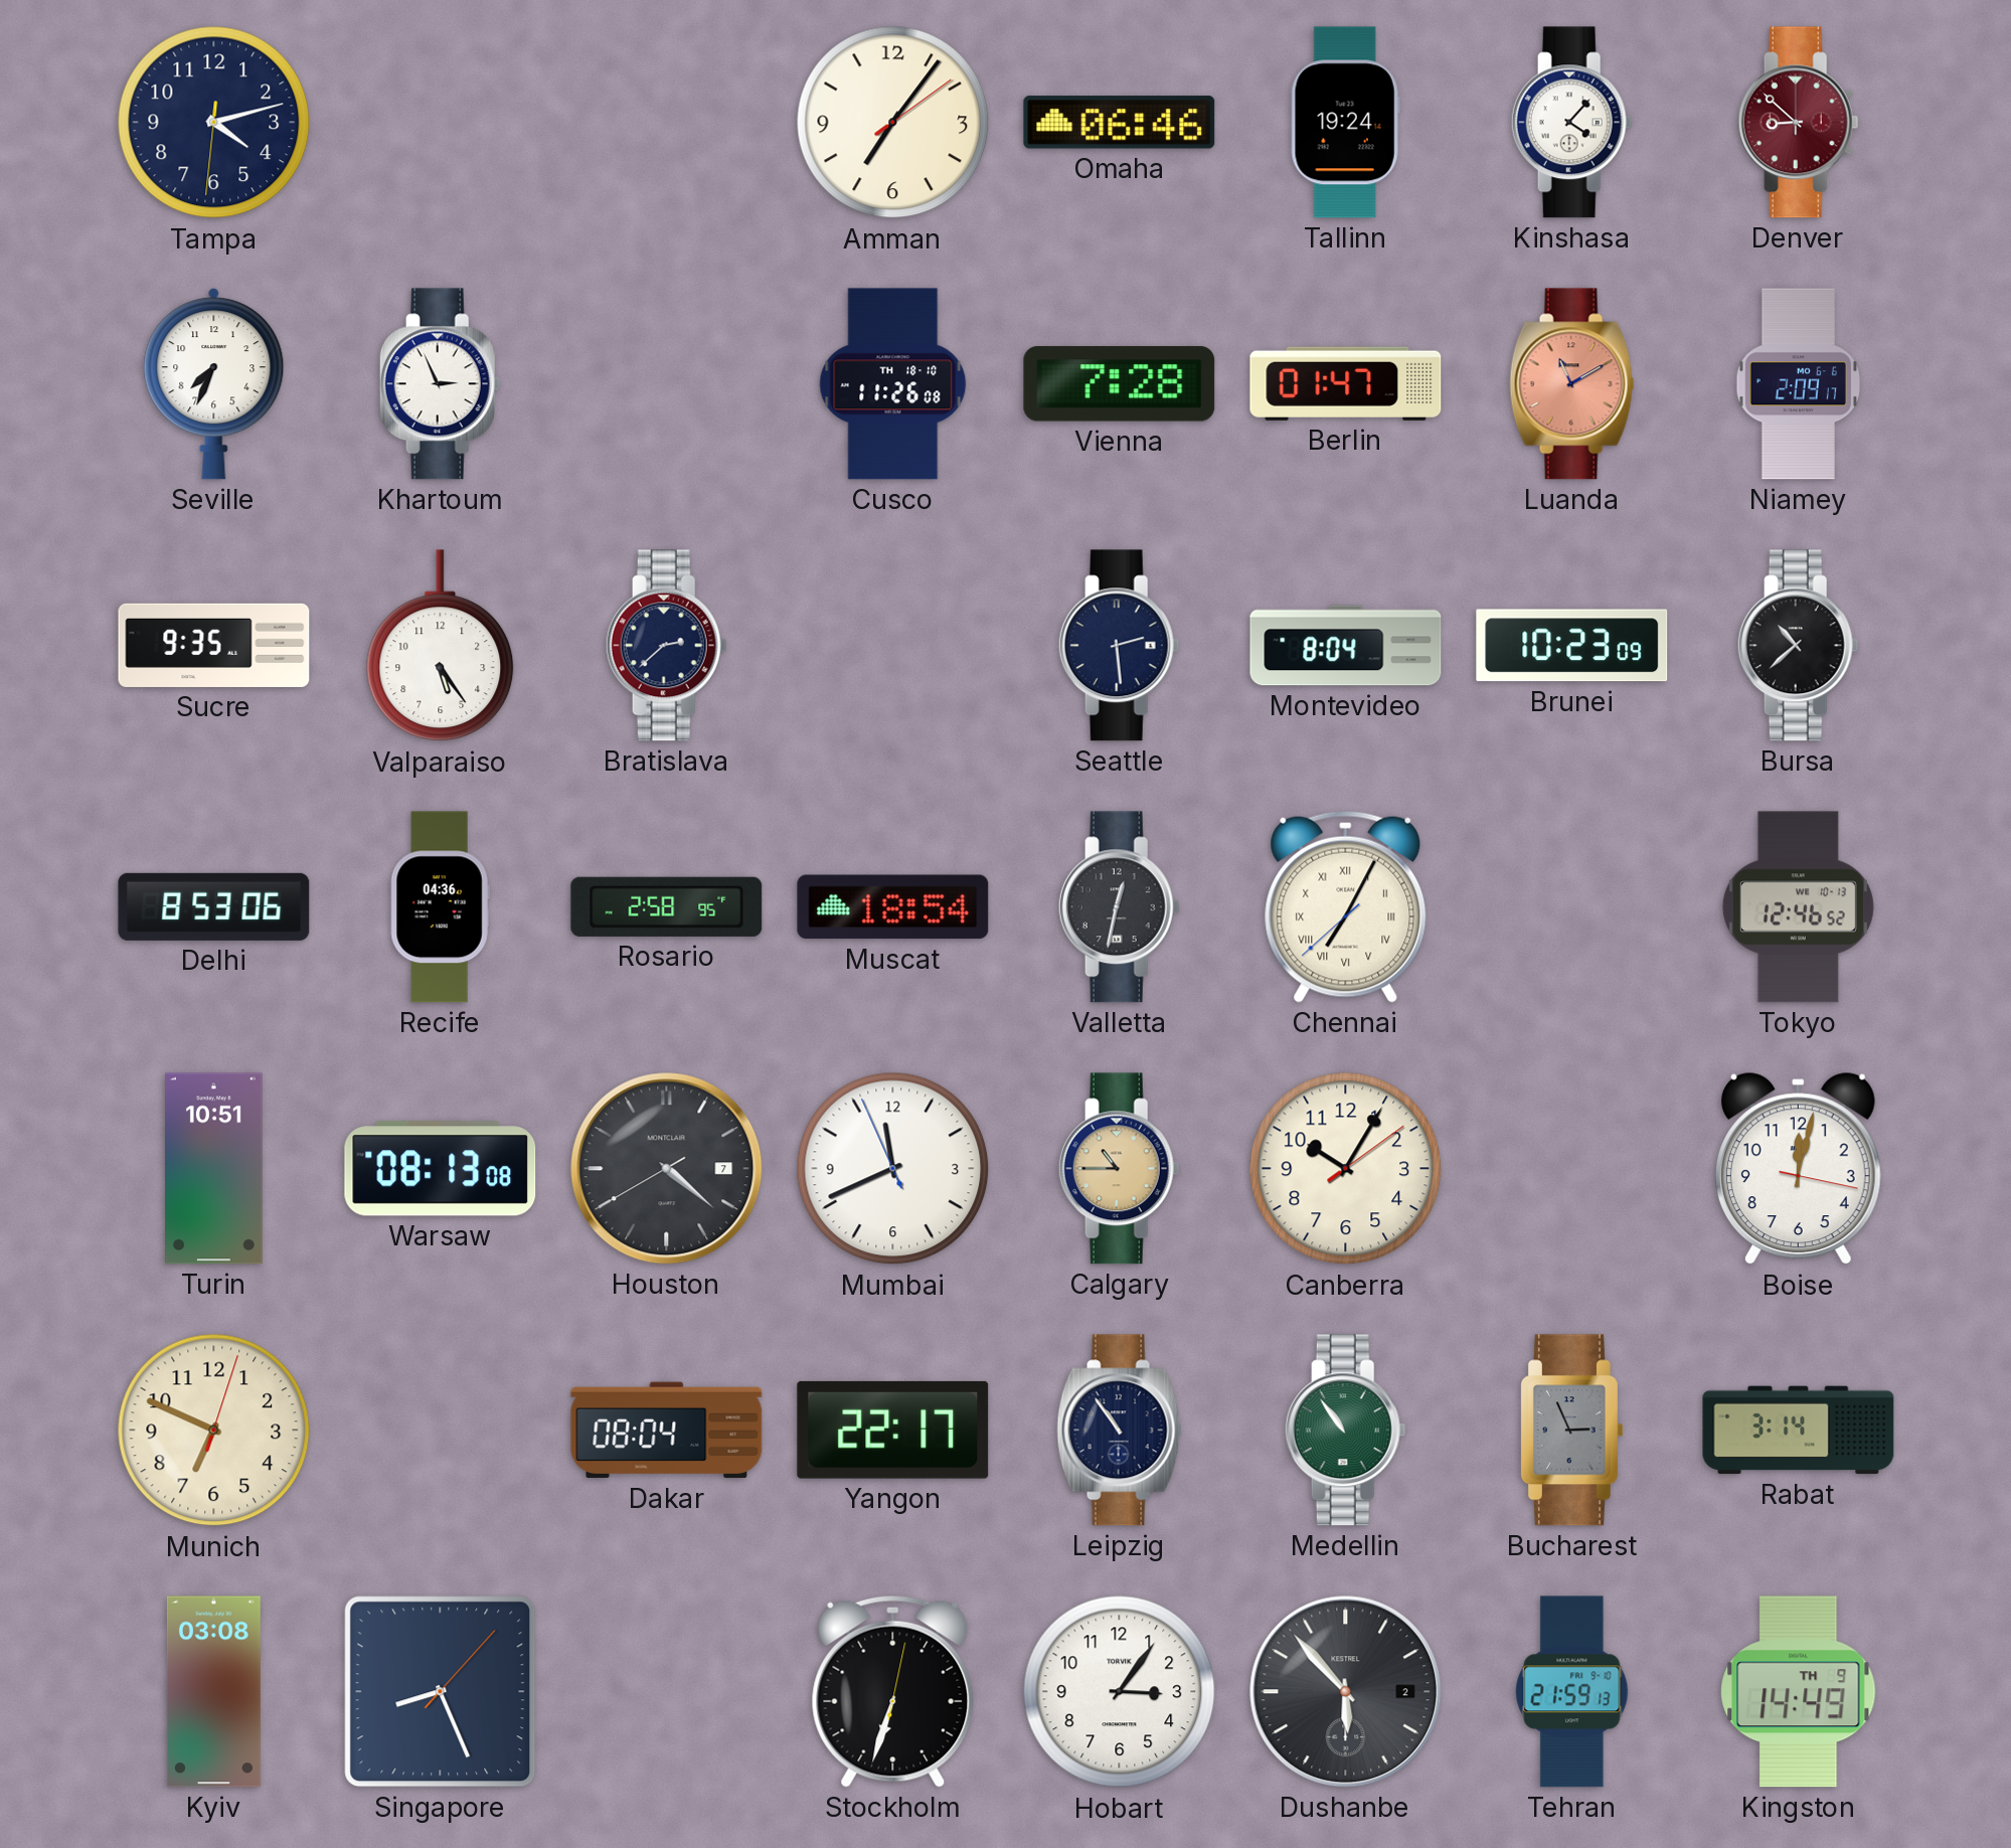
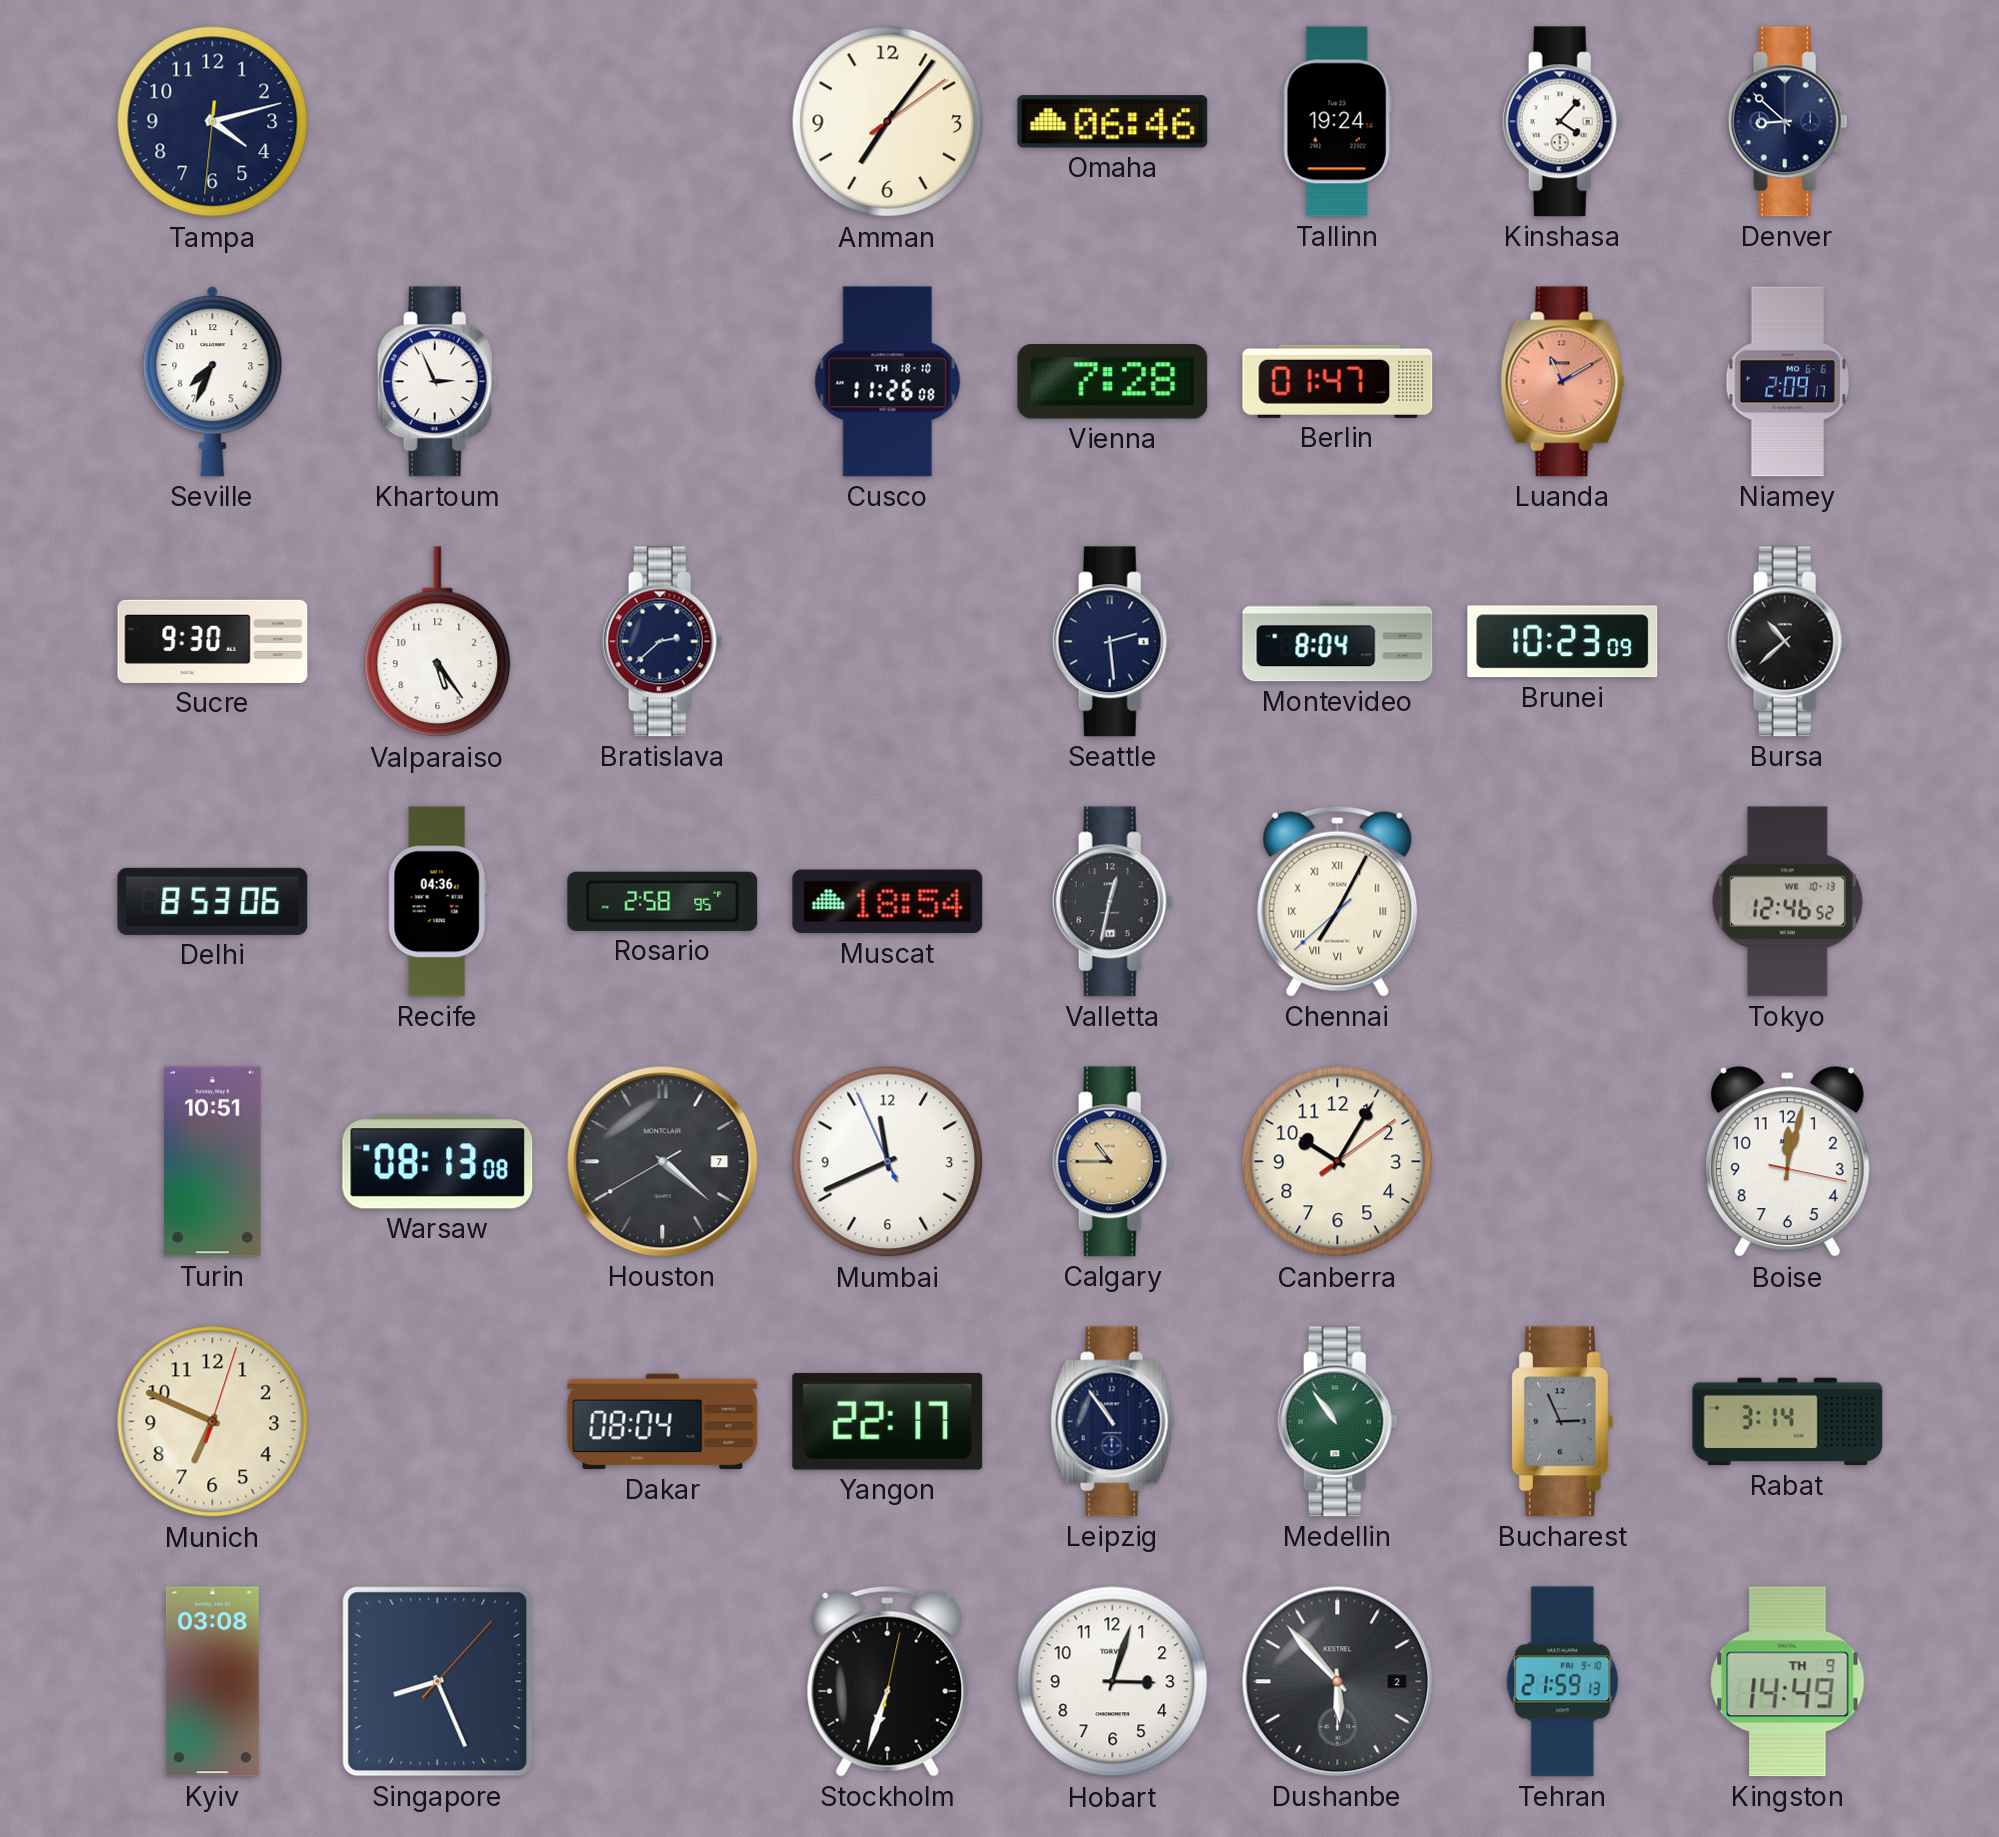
Denver dial: burgundy -> navy
Sucre: 9:35 -> 9:30
Hobart: 3:06 -> 3:03
